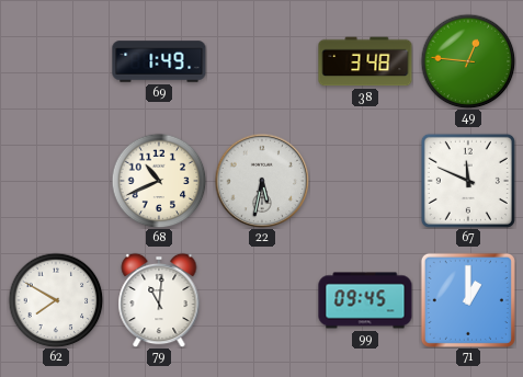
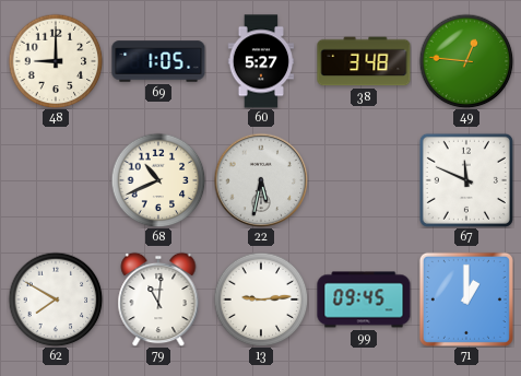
48: none -> 9:00
69: 1:49 -> 1:05
60: none -> 5:27
13: none -> 9:14
